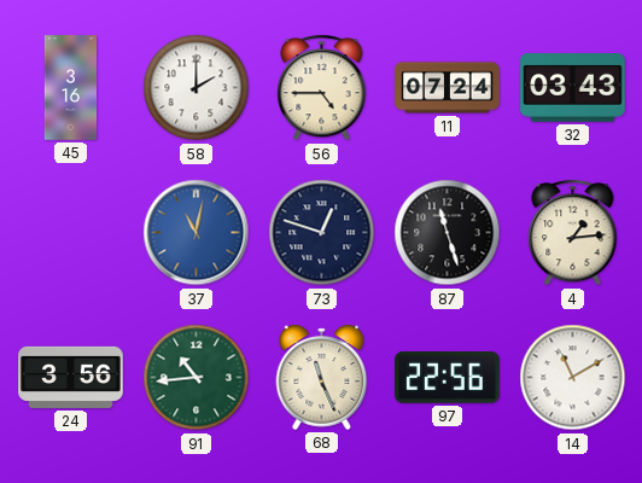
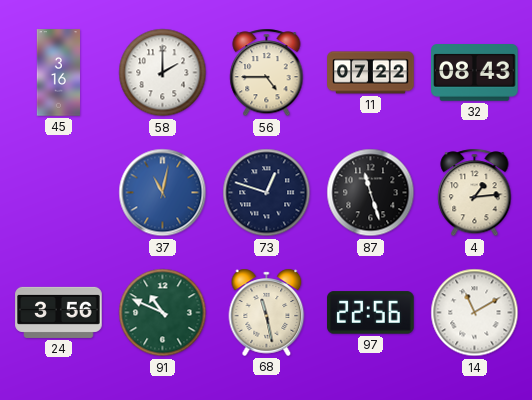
11: 07:24 -> 07:22
32: 03:43 -> 08:43
91: 10:44 -> 10:49
68: 11:26 -> 11:28
